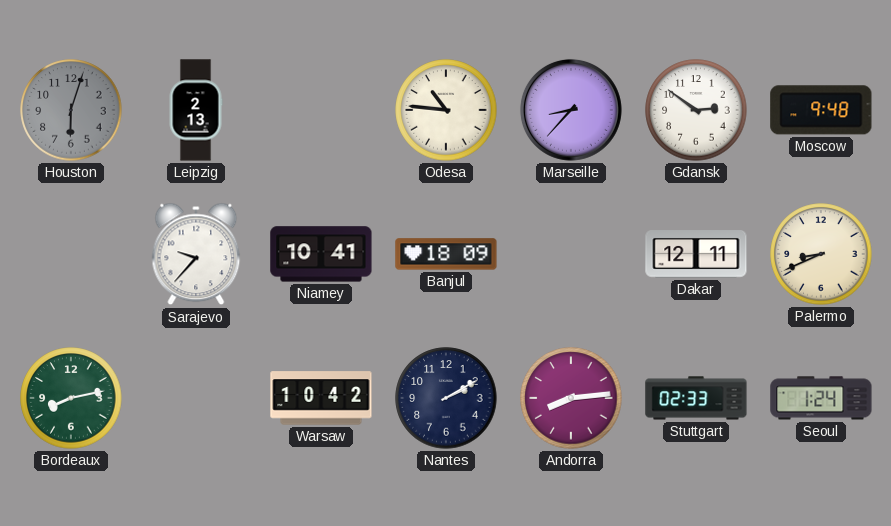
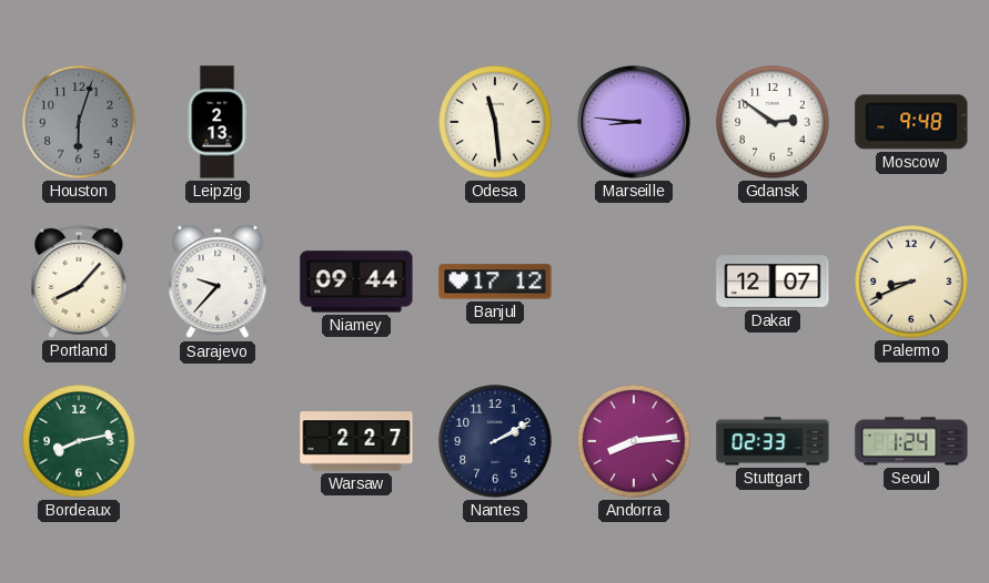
Odesa: 10:46 -> 11:29
Marseille: 8:37 -> 8:46
Portland: none -> 8:07
Niamey: 10:41 -> 09:44
Banjul: 18:09 -> 17:12
Dakar: 12:11 -> 12:07
Warsaw: 10:42 -> 2:27
